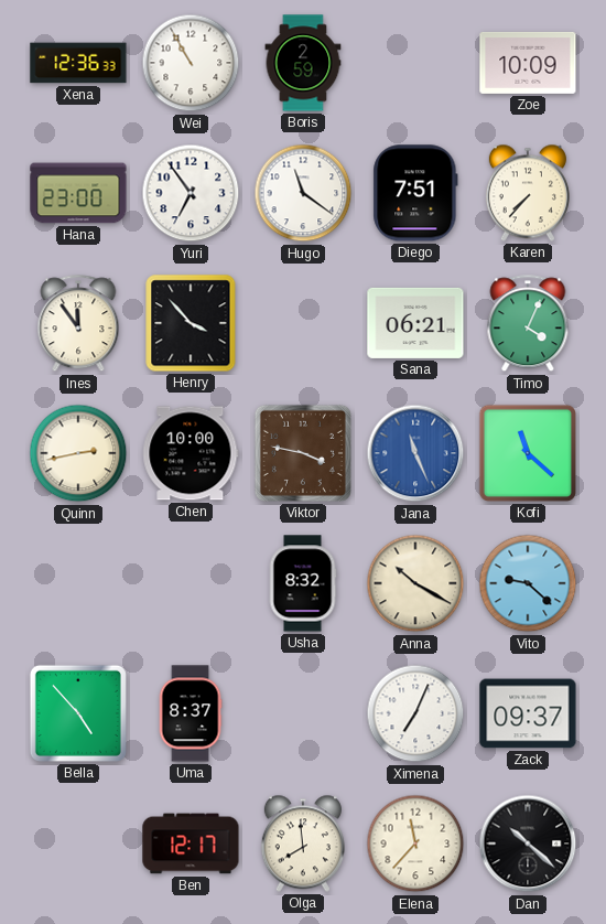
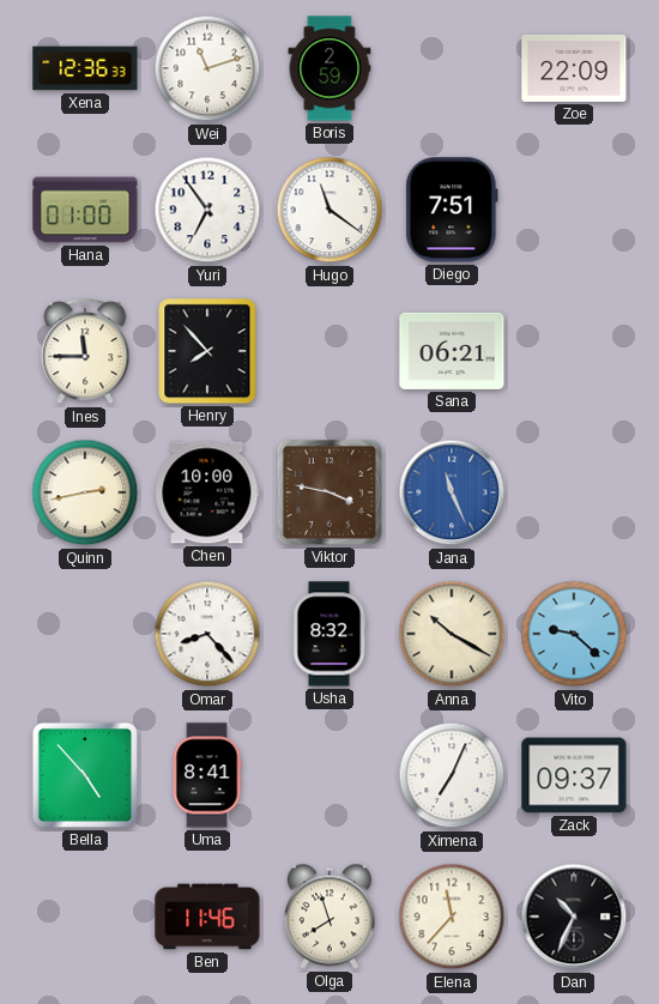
Wei: 10:55 -> 11:12
Zoe: 10:09 -> 22:09
Hana: 23:00 -> 01:00
Karen: 7:37 -> none
Ines: 11:54 -> 11:45
Henry: 3:53 -> 7:53
Timo: 4:04 -> none
Kofi: 11:22 -> none
Omar: none -> 8:23
Uma: 8:37 -> 8:41
Ben: 12:17 -> 11:46
Olga: 7:59 -> 7:57
Dan: 10:22 -> 10:34
